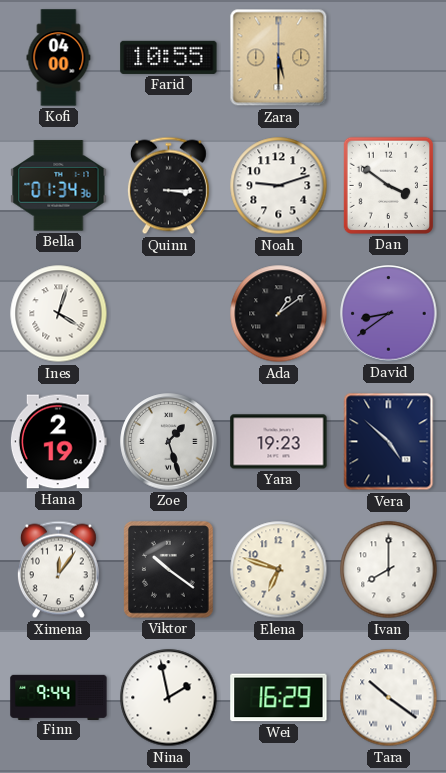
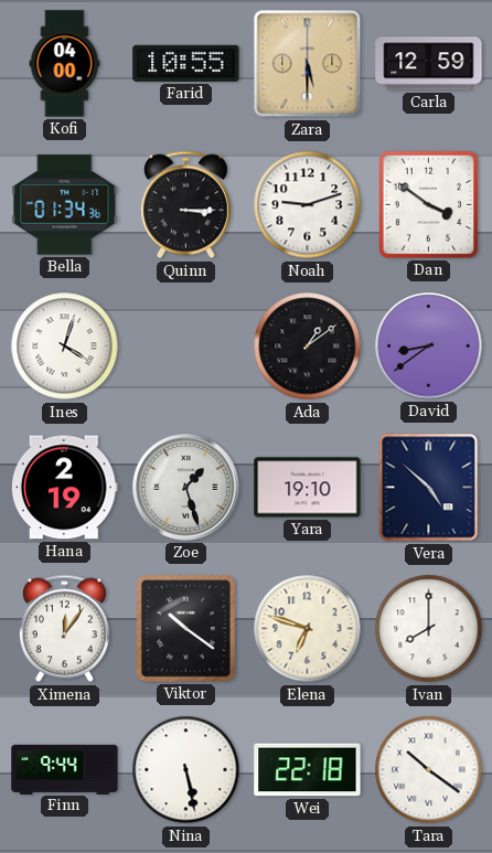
Carla: none -> 12:59
Yara: 19:23 -> 19:10
Nina: 1:58 -> 5:28
Wei: 16:29 -> 22:18
